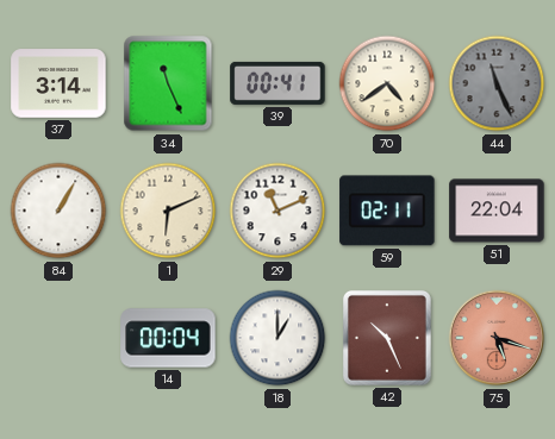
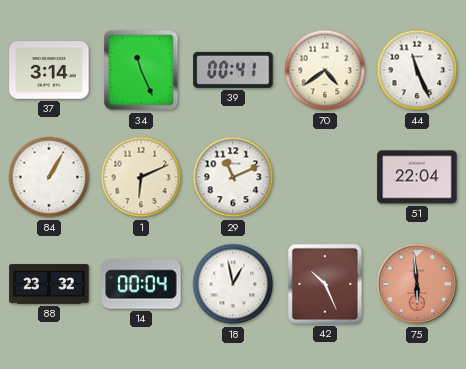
44 dial: grey -> white
59: 02:11 -> none
88: none -> 23:32
18: 1:00 -> 12:58
75: 5:18 -> 5:59
